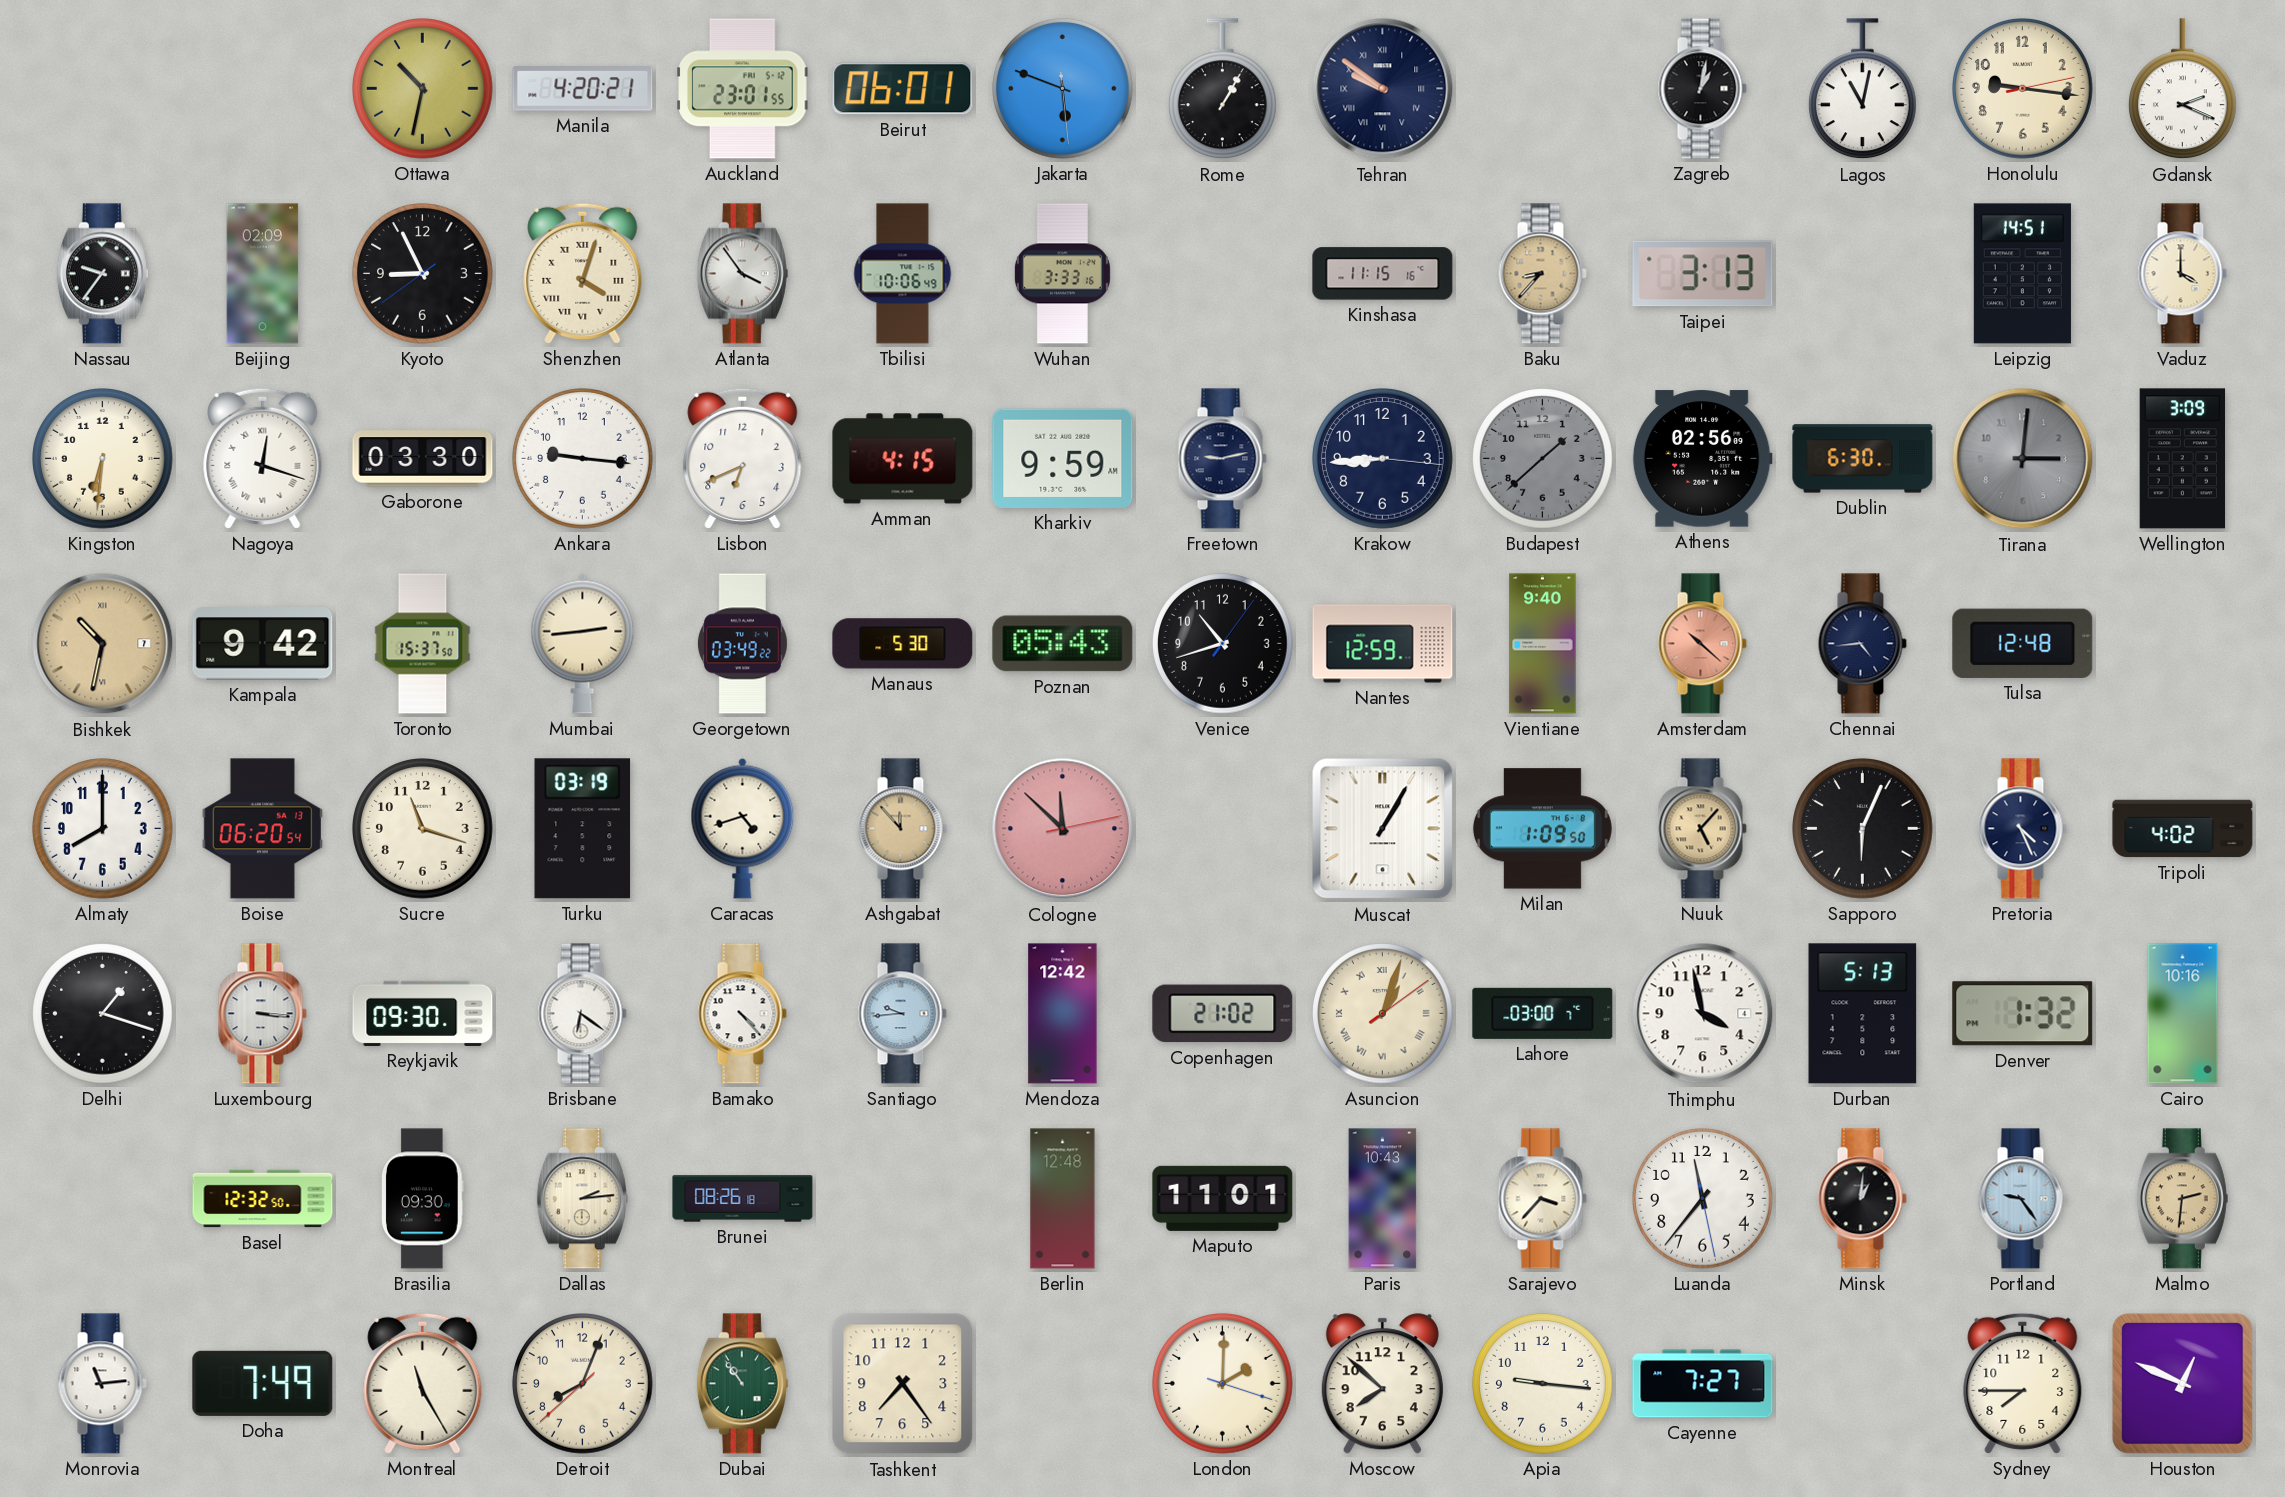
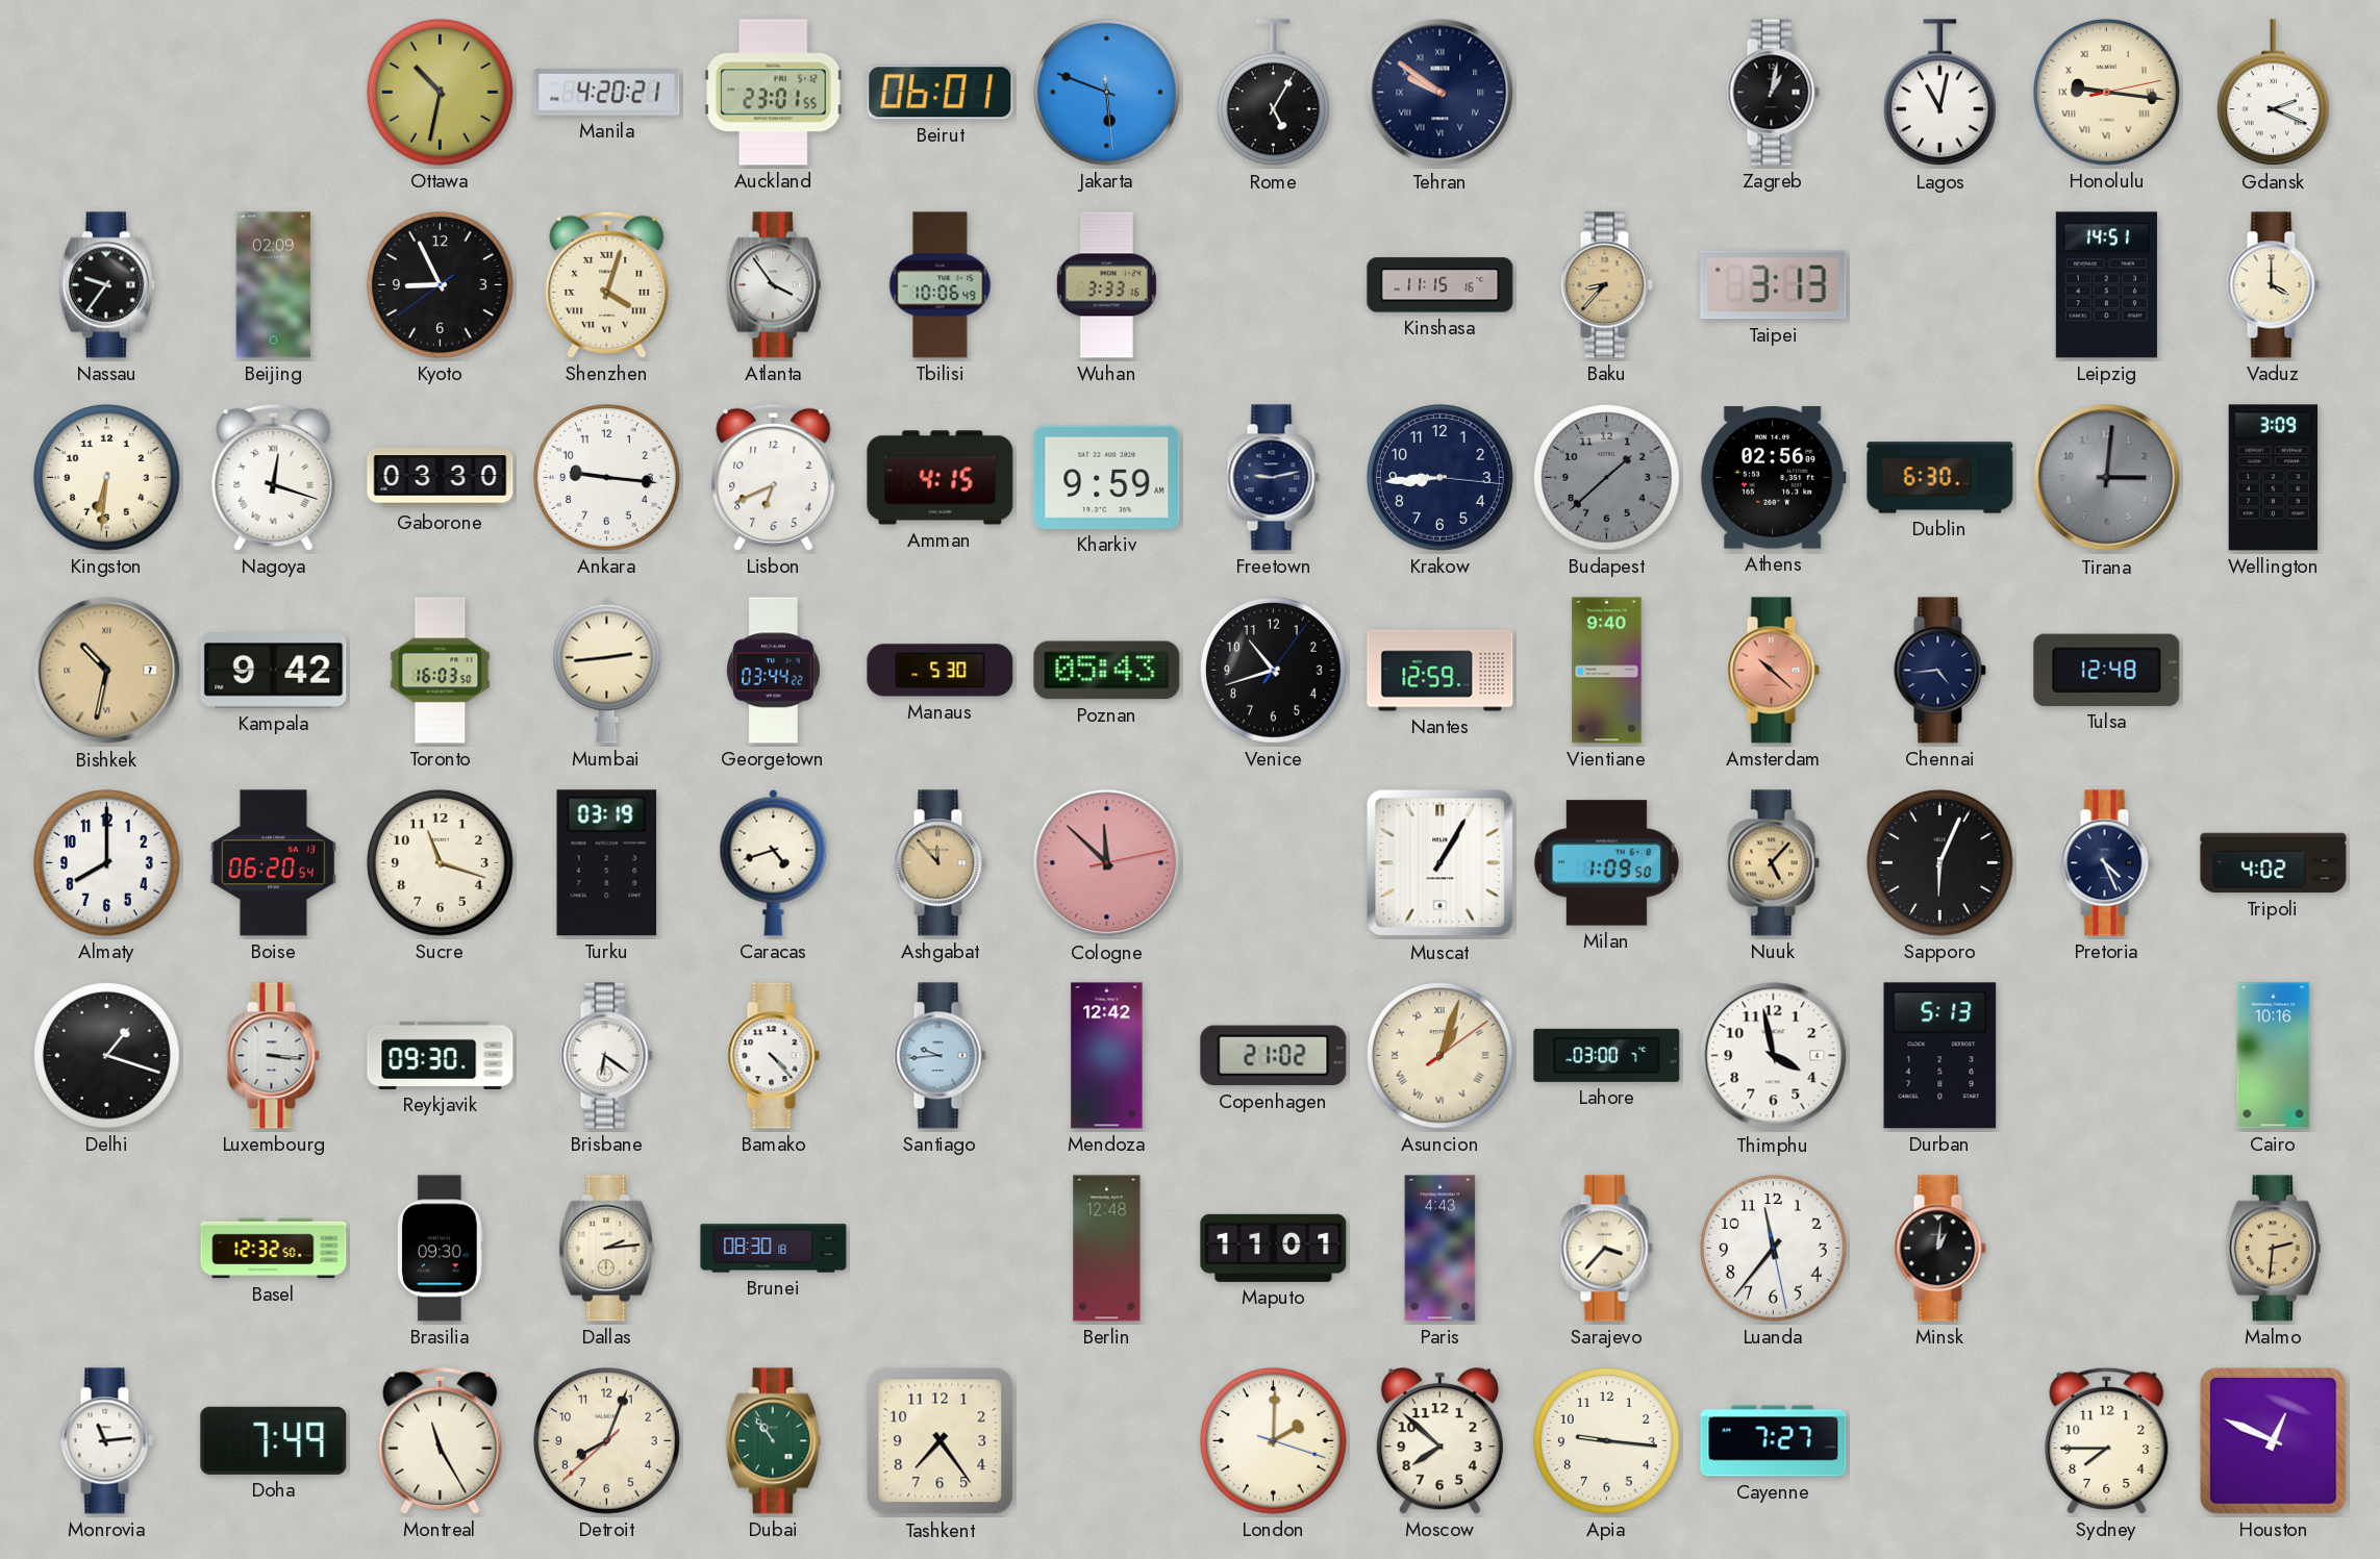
Rome: 1:05 -> 5:05
Honolulu numerals: Arabic -> Roman
Toronto: 15:37 -> 16:03
Georgetown: 03:49 -> 03:44
Denver: 1:32 -> none
Brunei: 08:26 -> 08:30
Paris: 10:43 -> 4:43
Portland: 9:24 -> none
